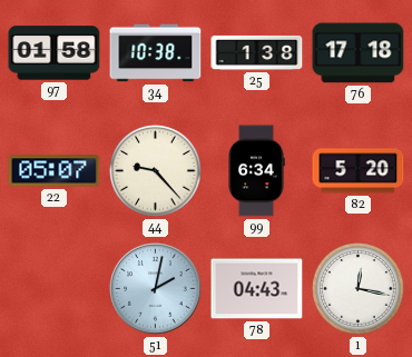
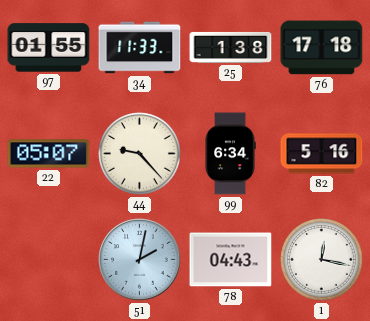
97: 01:58 -> 01:55
34: 10:38 -> 11:33
82: 5:20 -> 5:16
